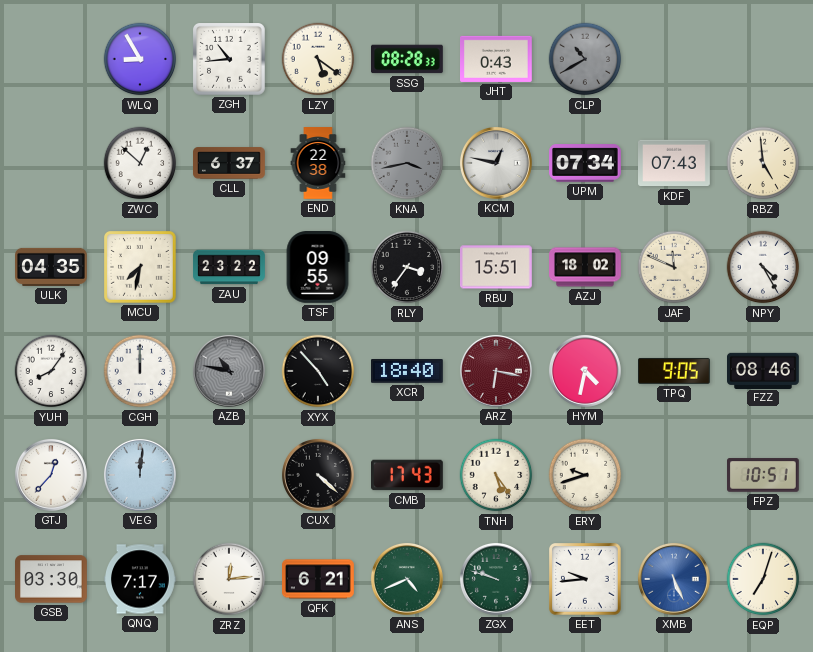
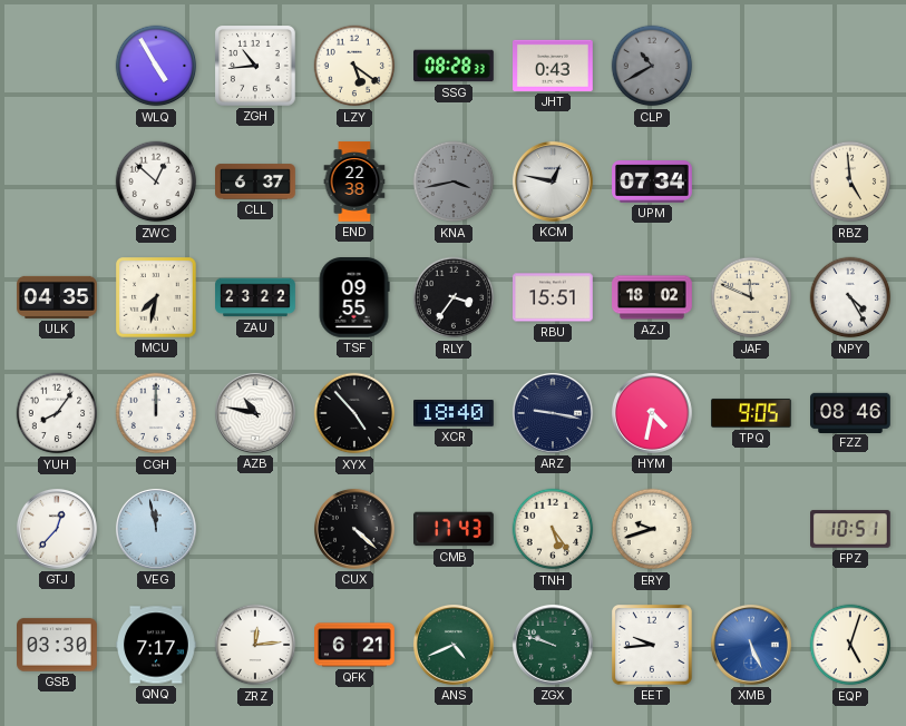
WLQ: 8:55 -> 4:55
KDF: 07:43 -> none
AZB dial: grey -> white
ARZ: 6:17 -> 9:17
ARZ dial: burgundy -> navy
VEG: 12:01 -> 11:58
EQP: 7:03 -> 5:03
